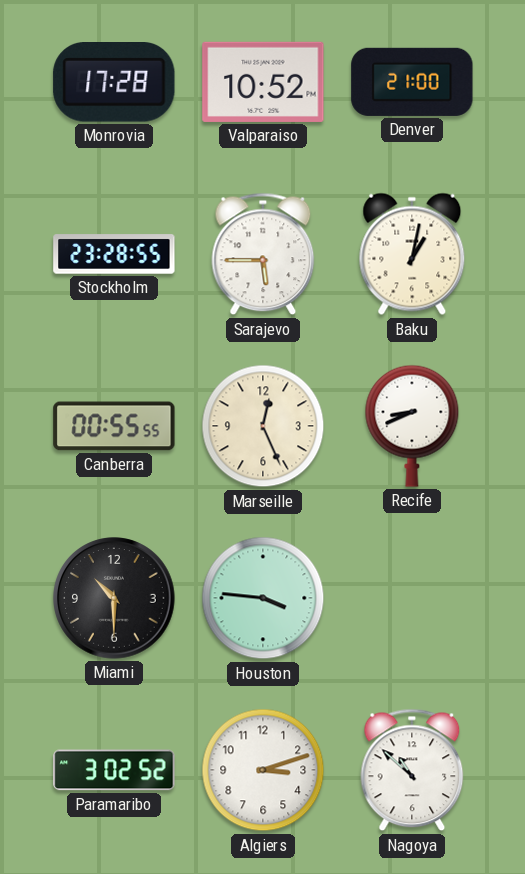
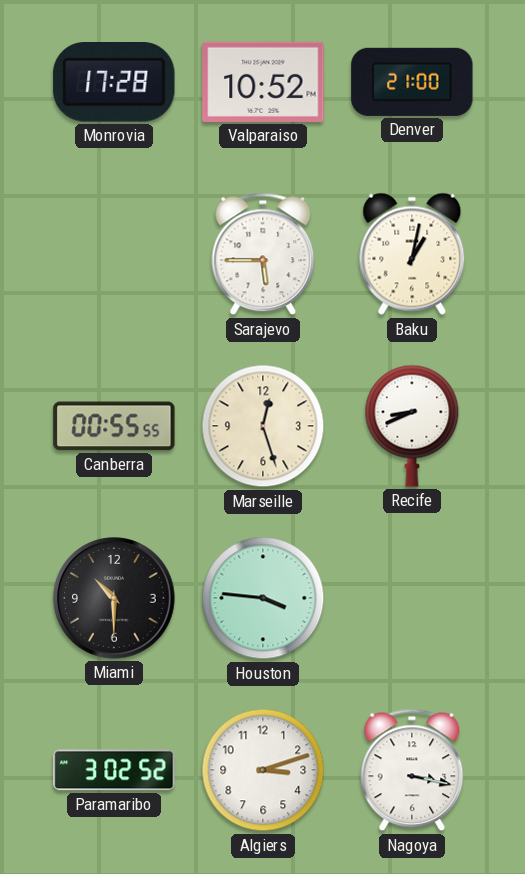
Stockholm: 23:28 -> none
Marseille: 12:26 -> 12:27
Nagoya: 10:52 -> 3:17
